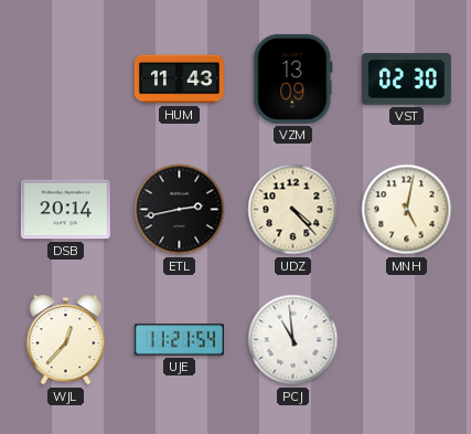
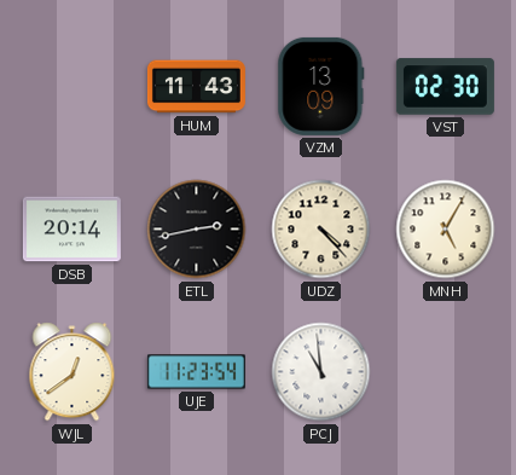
MNH: 5:02 -> 5:05
WJL: 12:37 -> 12:39
UJE: 11:21 -> 11:23
